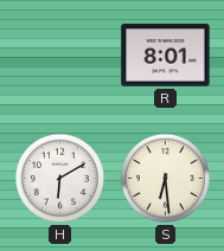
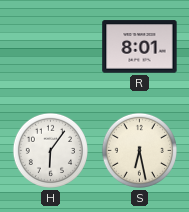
H: 6:10 -> 6:06
S: 6:29 -> 6:28
